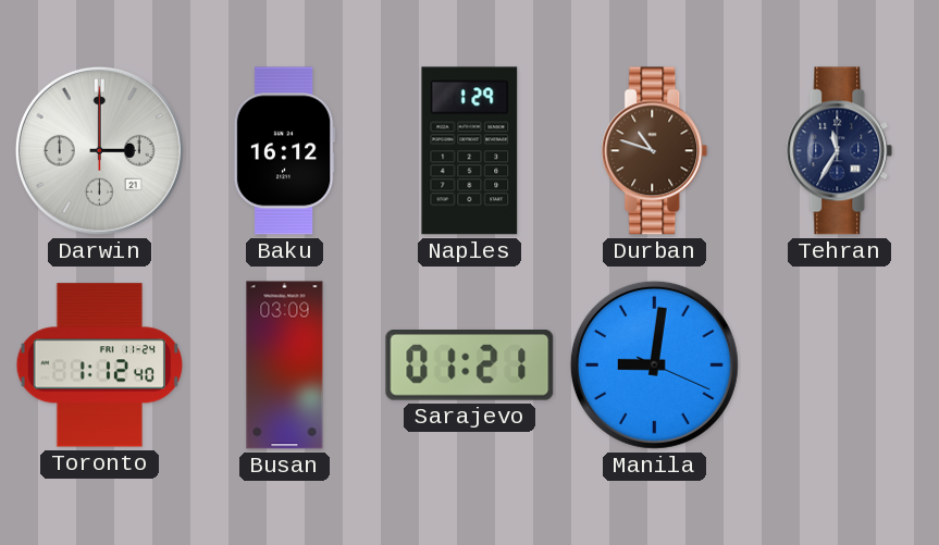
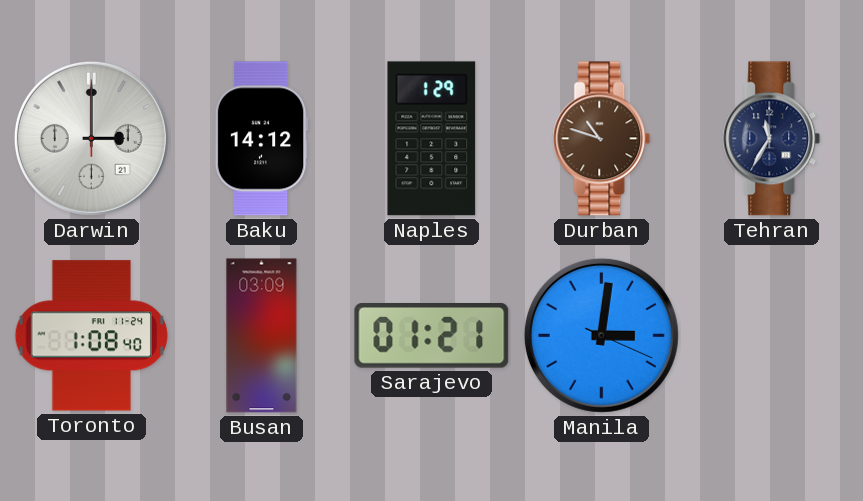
Baku: 16:12 -> 14:12
Toronto: 1:12 -> 1:08
Manila: 9:01 -> 3:01
